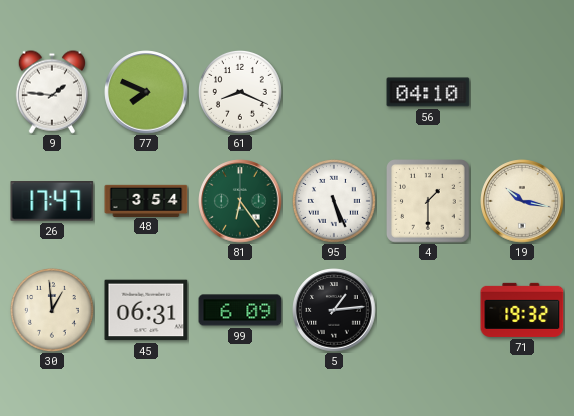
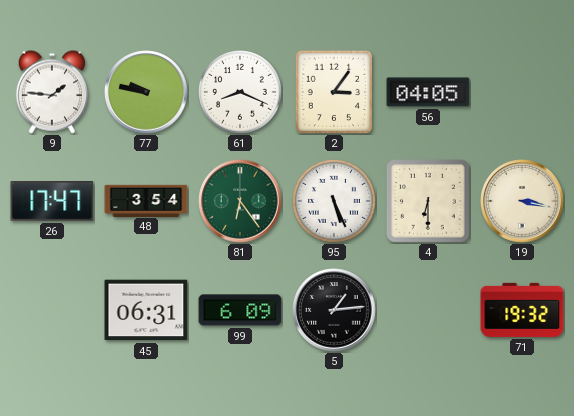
77: 7:49 -> 9:47
2: none -> 3:06
56: 04:10 -> 04:05
4: 1:30 -> 6:30
19: 10:17 -> 3:17
30: 12:59 -> none
